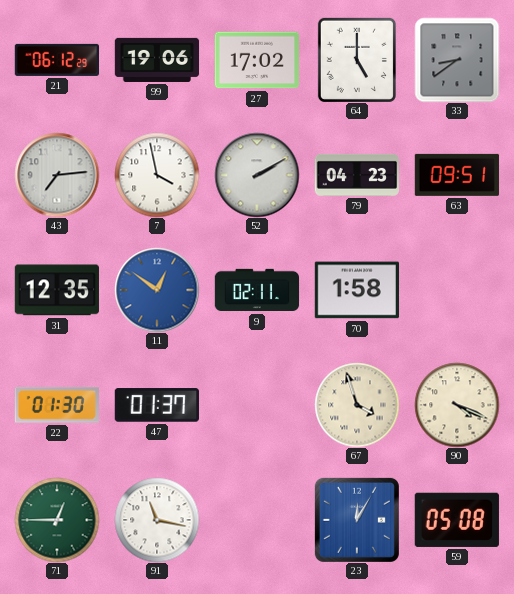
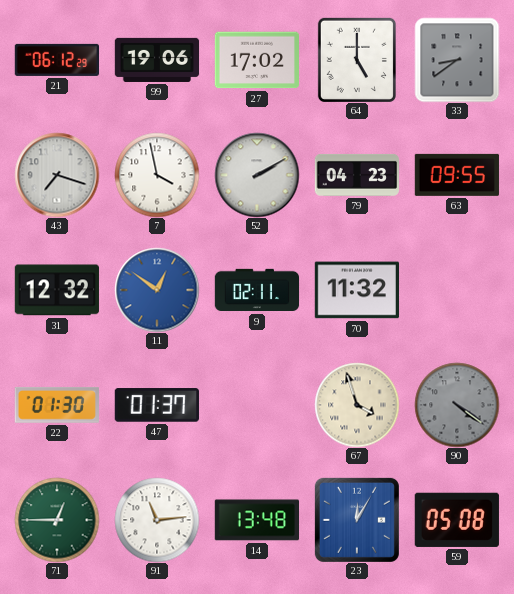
43: 7:14 -> 7:18
63: 09:51 -> 09:55
31: 12:35 -> 12:32
70: 1:58 -> 11:32
90: 4:19 -> 4:21
90 dial: cream -> grey
91: 11:17 -> 11:14
14: none -> 13:48
